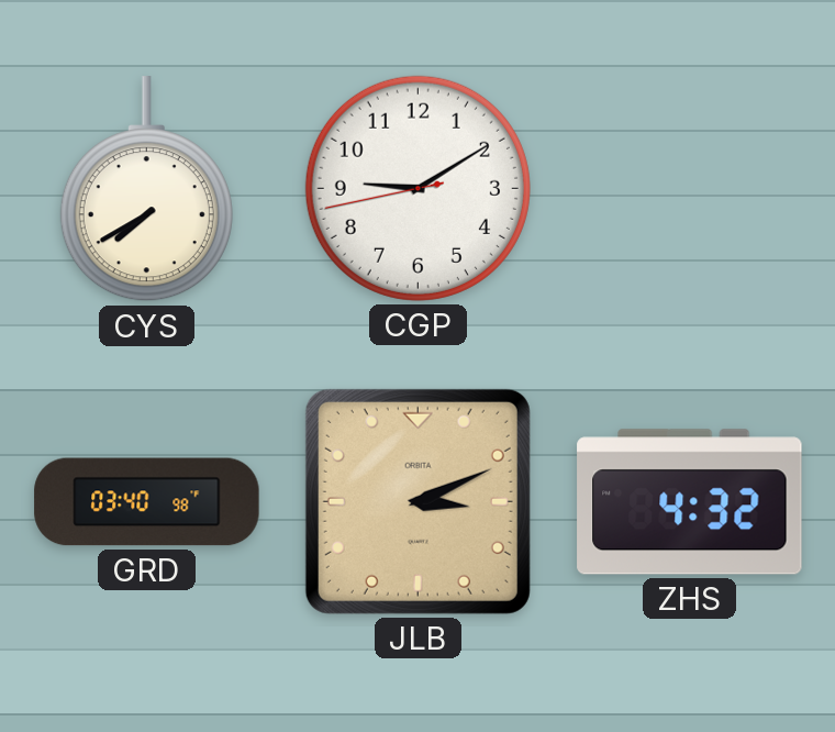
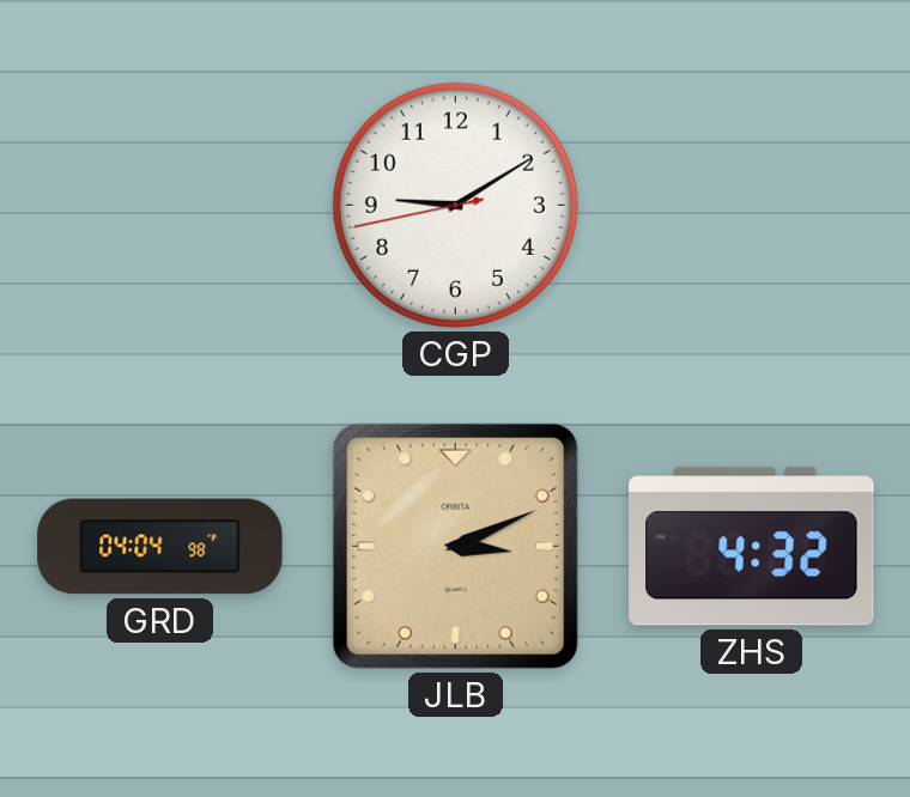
CYS: 7:40 -> none
GRD: 03:40 -> 04:04
